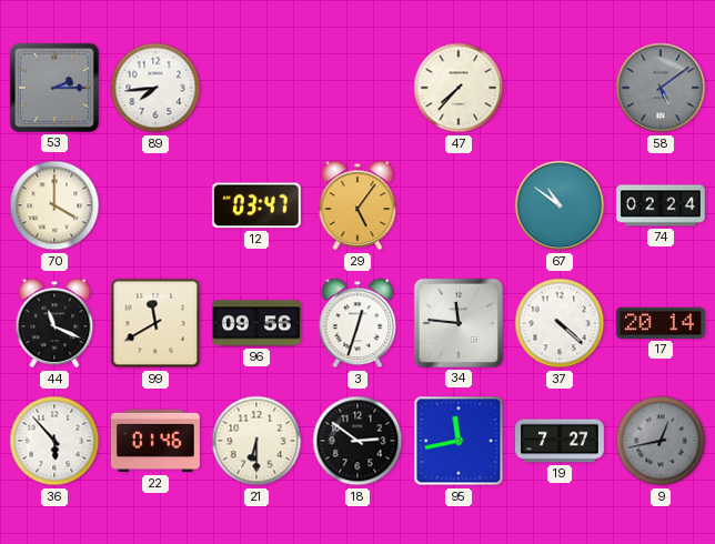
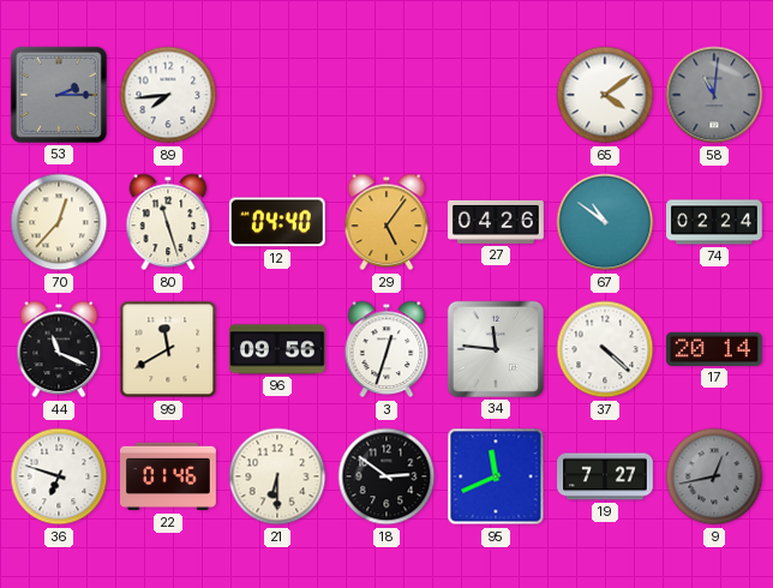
47: 7:37 -> none
65: none -> 4:09
58: 5:09 -> 11:01
70: 4:00 -> 12:37
80: none -> 11:27
12: 03:47 -> 04:40
27: none -> 04:26
36: 5:53 -> 6:48
95: 11:43 -> 11:41
